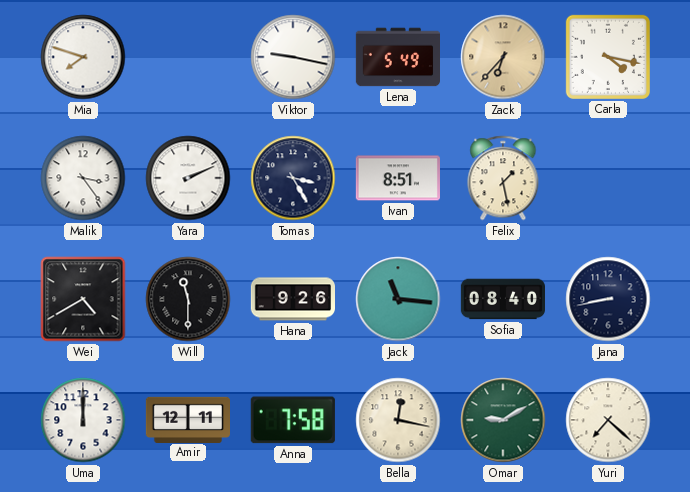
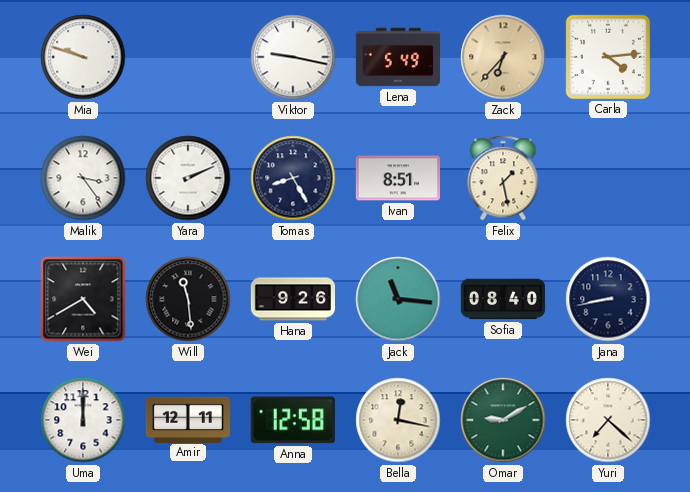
Mia: 7:48 -> 9:48
Carla: 4:17 -> 4:14
Tomas: 3:25 -> 8:25
Will: 11:30 -> 11:29
Anna: 7:58 -> 12:58
